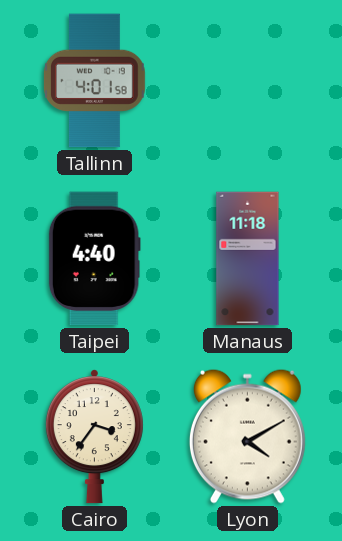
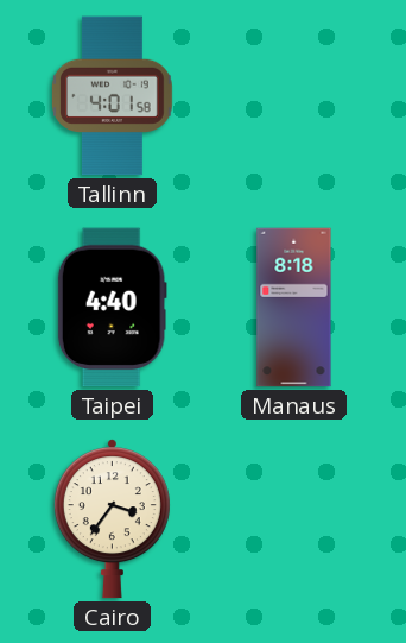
Manaus: 11:18 -> 8:18
Lyon: 4:10 -> none
